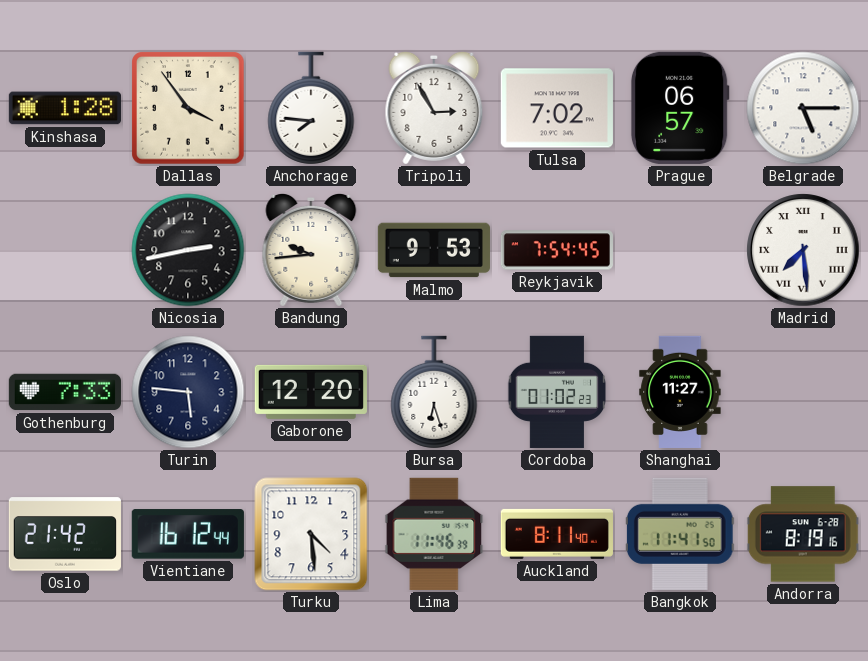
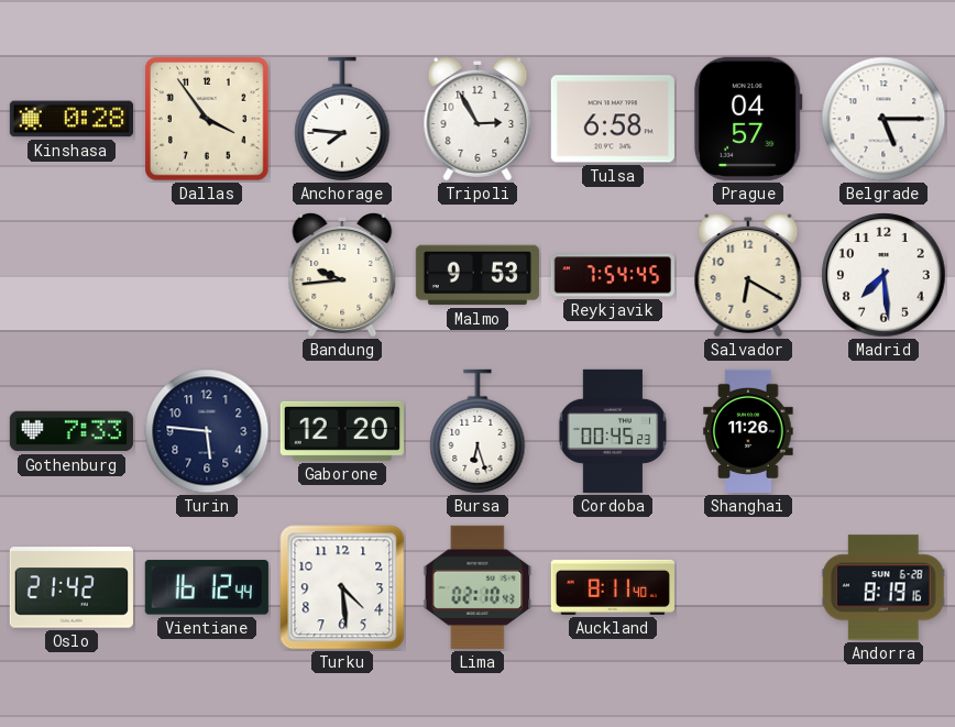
Kinshasa: 1:28 -> 0:28
Tulsa: 7:02 -> 6:58
Prague: 06:57 -> 04:57
Nicosia: 2:43 -> none
Salvador: none -> 6:20
Madrid numerals: Roman -> Arabic
Cordoba: 01:02 -> 00:45
Shanghai: 11:27 -> 11:26
Lima: 11:46 -> 02:10
Bangkok: 11:41 -> none
